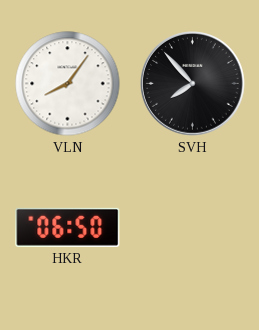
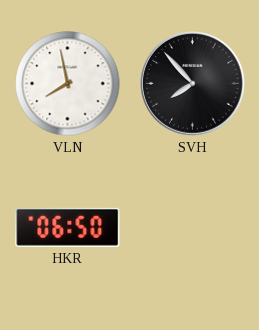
VLN: 8:06 -> 7:58
